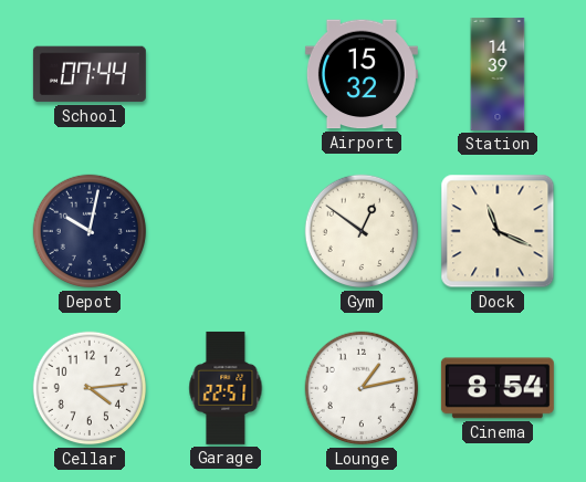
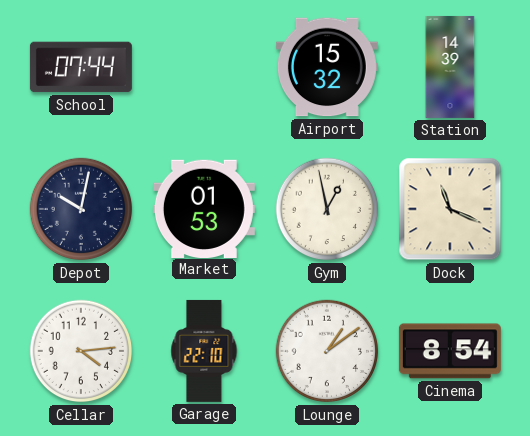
Market: none -> 01:53
Gym: 12:51 -> 12:58
Garage: 22:51 -> 22:10
Lounge: 1:13 -> 1:09
